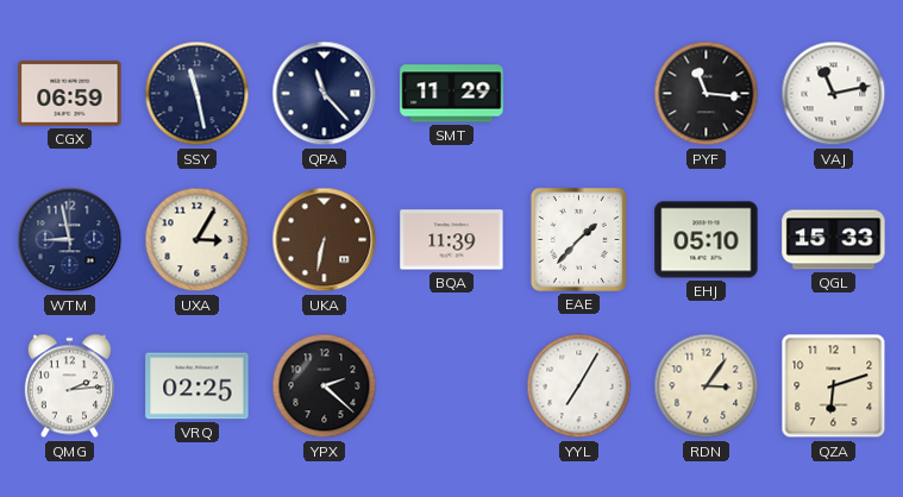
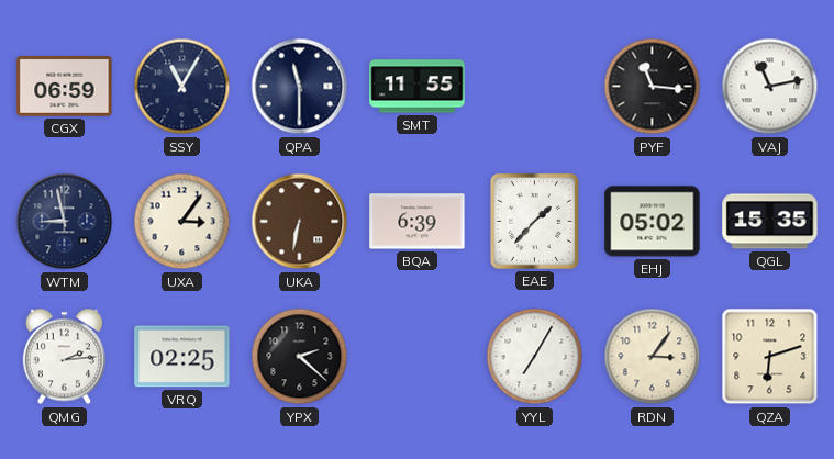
SSY: 11:28 -> 11:05
QPA: 11:23 -> 11:30
SMT: 11:29 -> 11:55
UXA: 3:05 -> 3:06
BQA: 11:39 -> 6:39
EHJ: 05:10 -> 05:02
QGL: 15:33 -> 15:35
